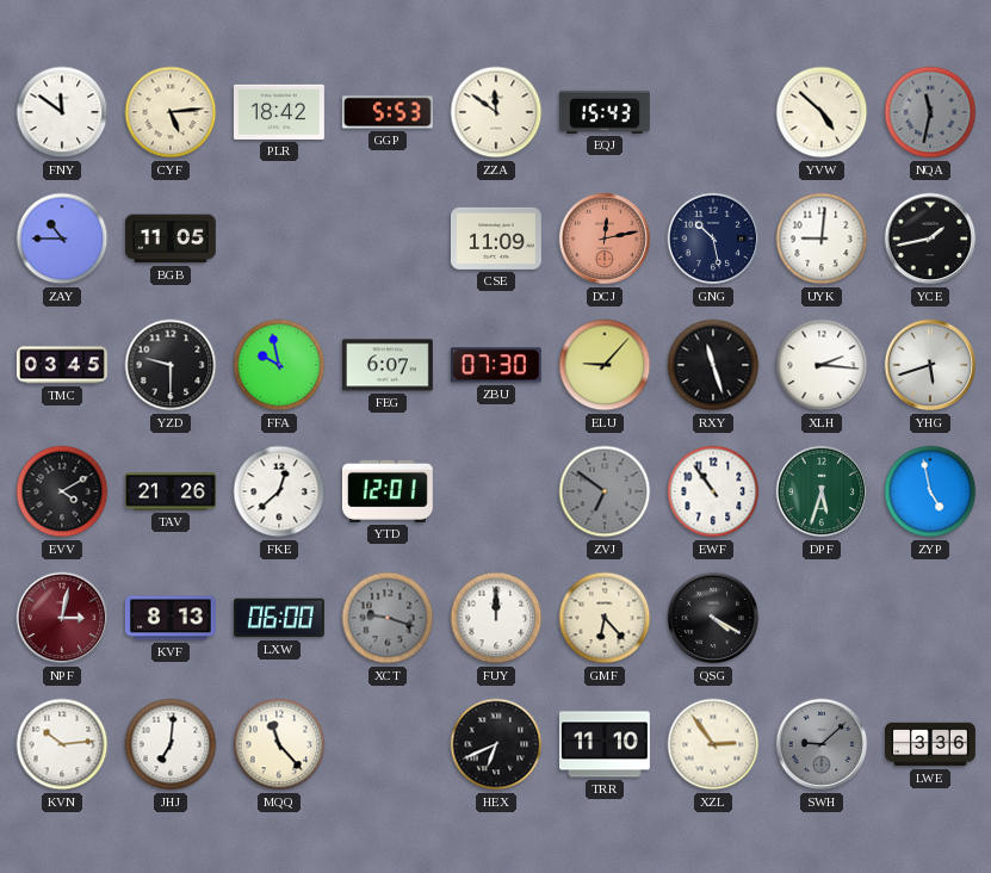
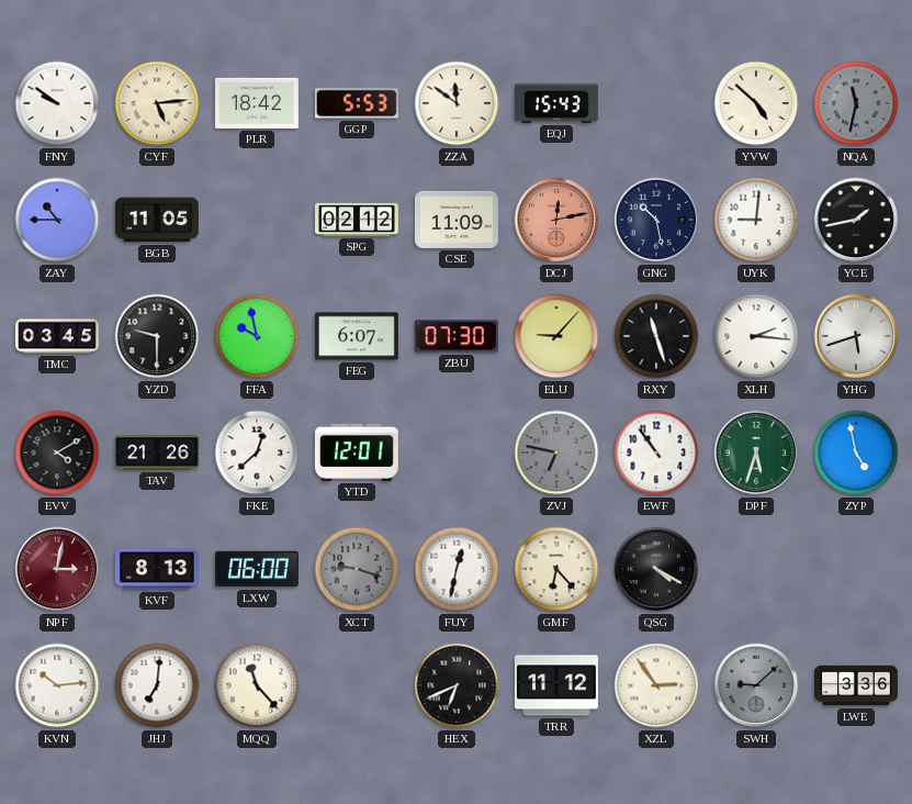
FNY: 11:51 -> 9:51
SPG: none -> 02:12
ZVJ: 6:51 -> 6:47
FUY: 12:00 -> 12:32
TRR: 11:10 -> 11:12
